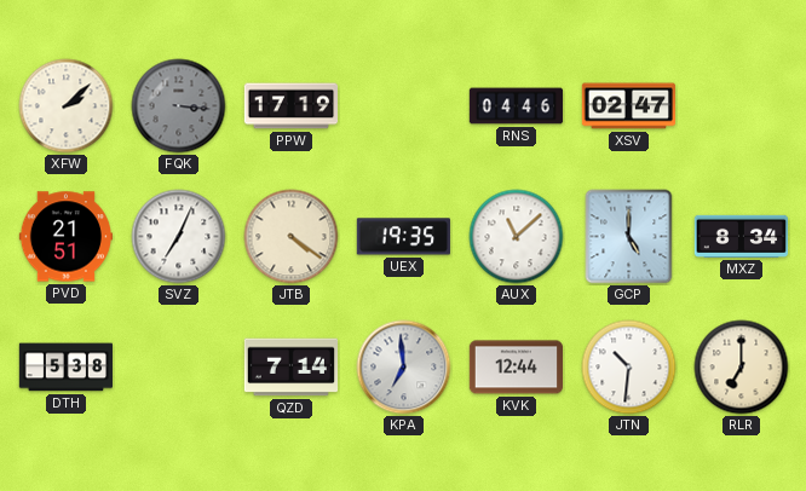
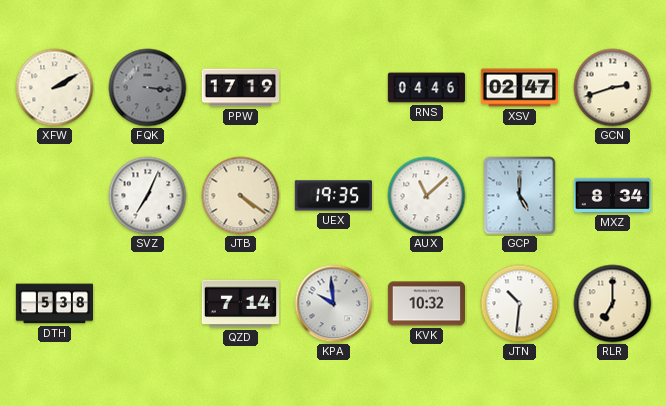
XFW: 2:08 -> 2:10
GCN: none -> 2:42
PVD: 21:51 -> none
KPA: 6:59 -> 9:59
KVK: 12:44 -> 10:32
